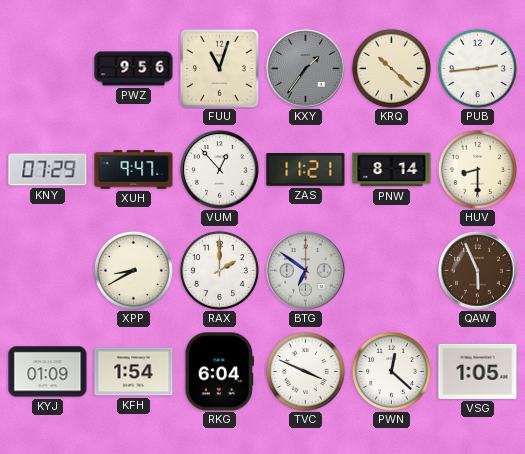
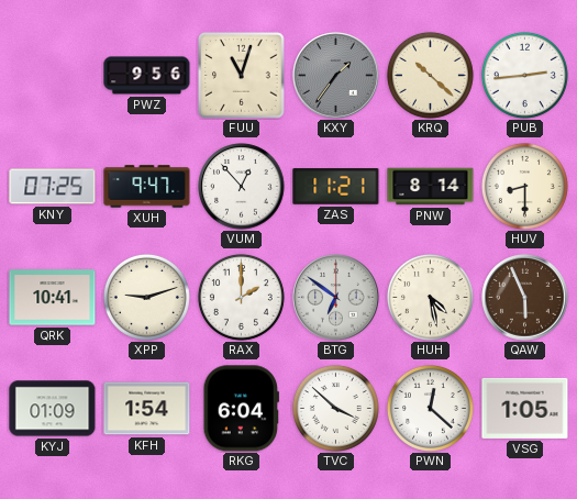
KNY: 07:29 -> 07:25
QRK: none -> 10:41
XPP: 8:40 -> 9:12
HUH: none -> 4:28
TVC: 3:49 -> 3:52
